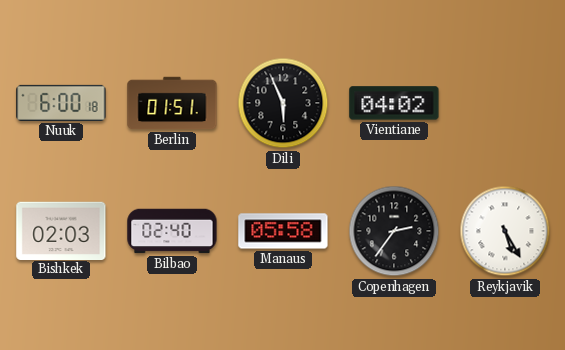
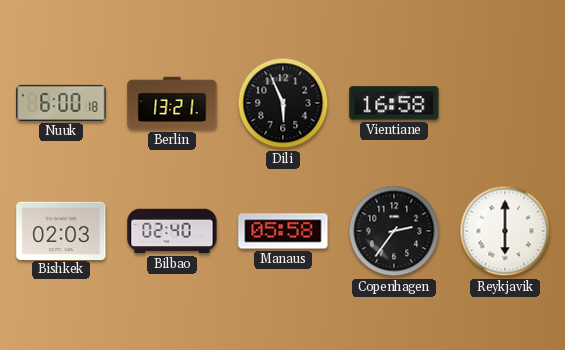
Berlin: 01:51 -> 13:21
Vientiane: 04:02 -> 16:58
Reykjavik: 5:25 -> 6:00
